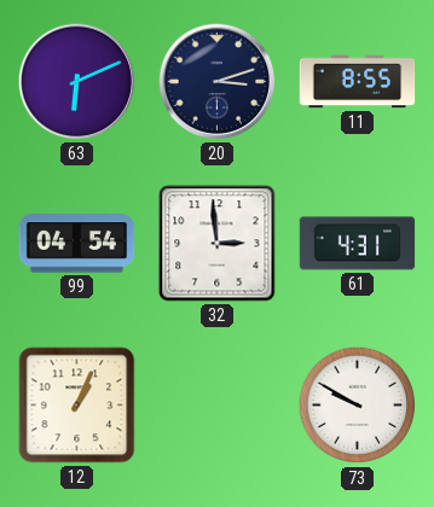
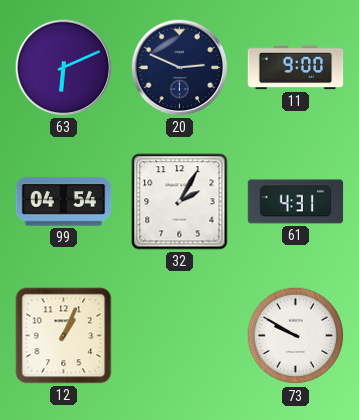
20: 3:12 -> 2:49
11: 8:55 -> 9:00
32: 2:59 -> 2:05
